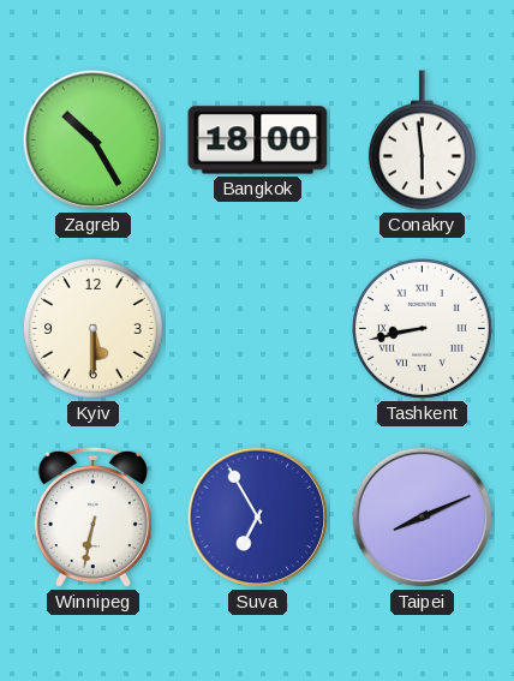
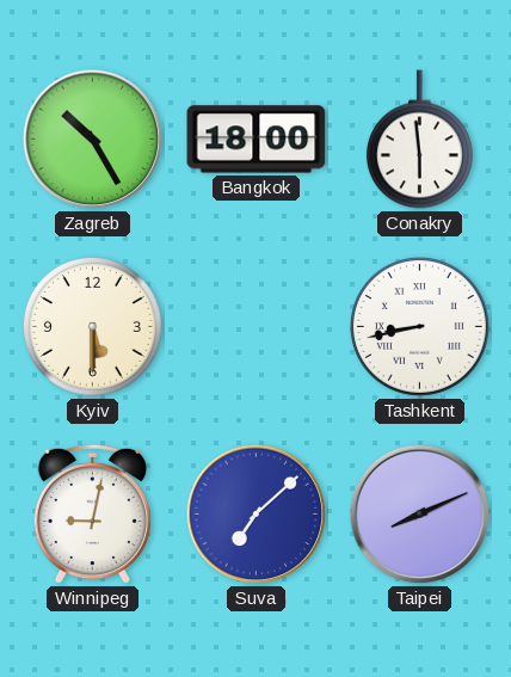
Winnipeg: 6:32 -> 9:02
Suva: 6:55 -> 7:08
